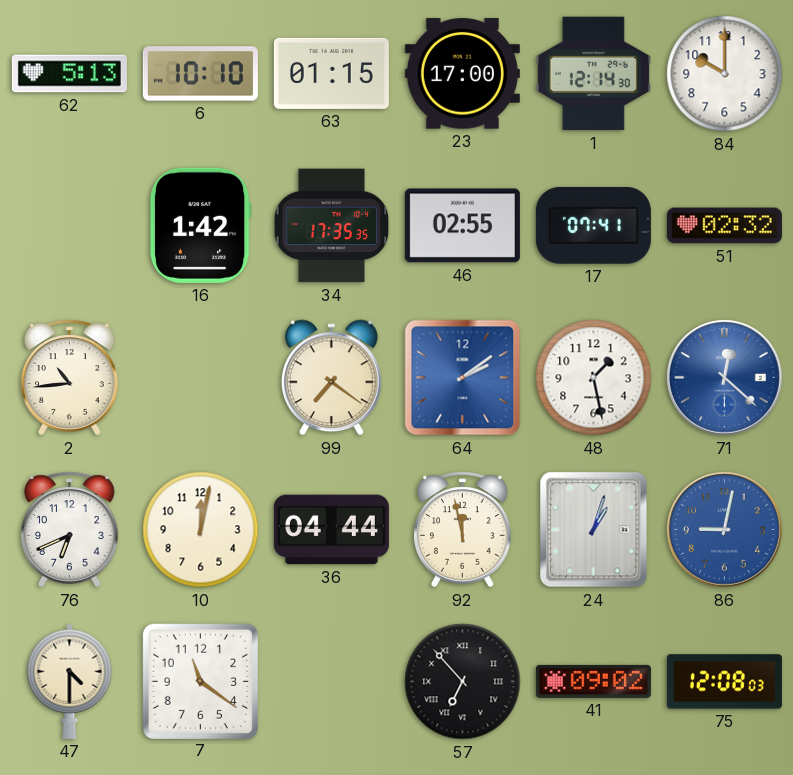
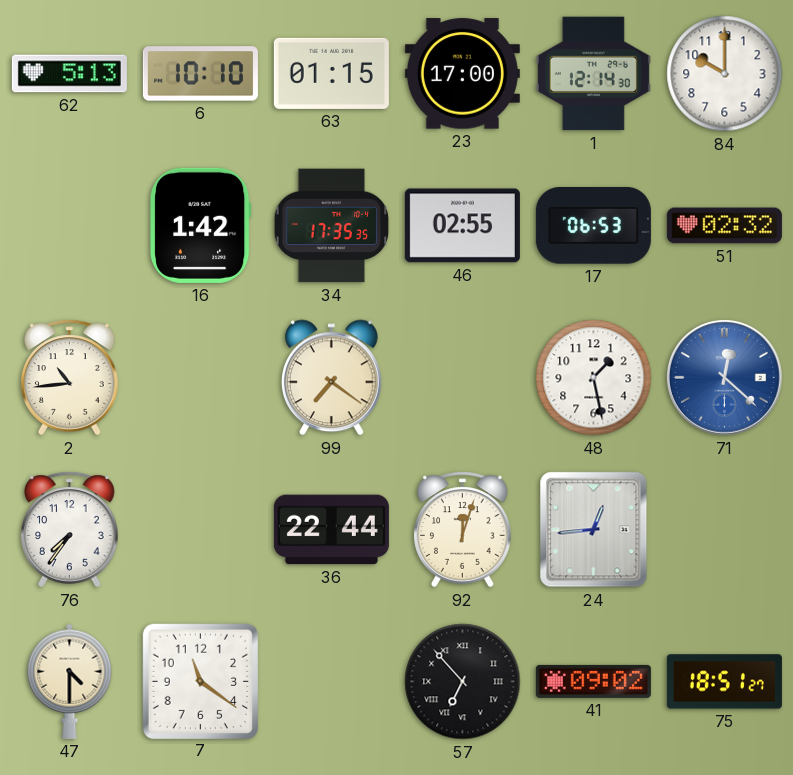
17: 07:41 -> 06:53
64: 2:09 -> none
76: 6:41 -> 7:36
10: 12:02 -> none
36: 04:44 -> 22:44
92: 11:58 -> 12:03
24: 1:03 -> 12:44
86: 9:02 -> none
75: 12:08 -> 18:51
